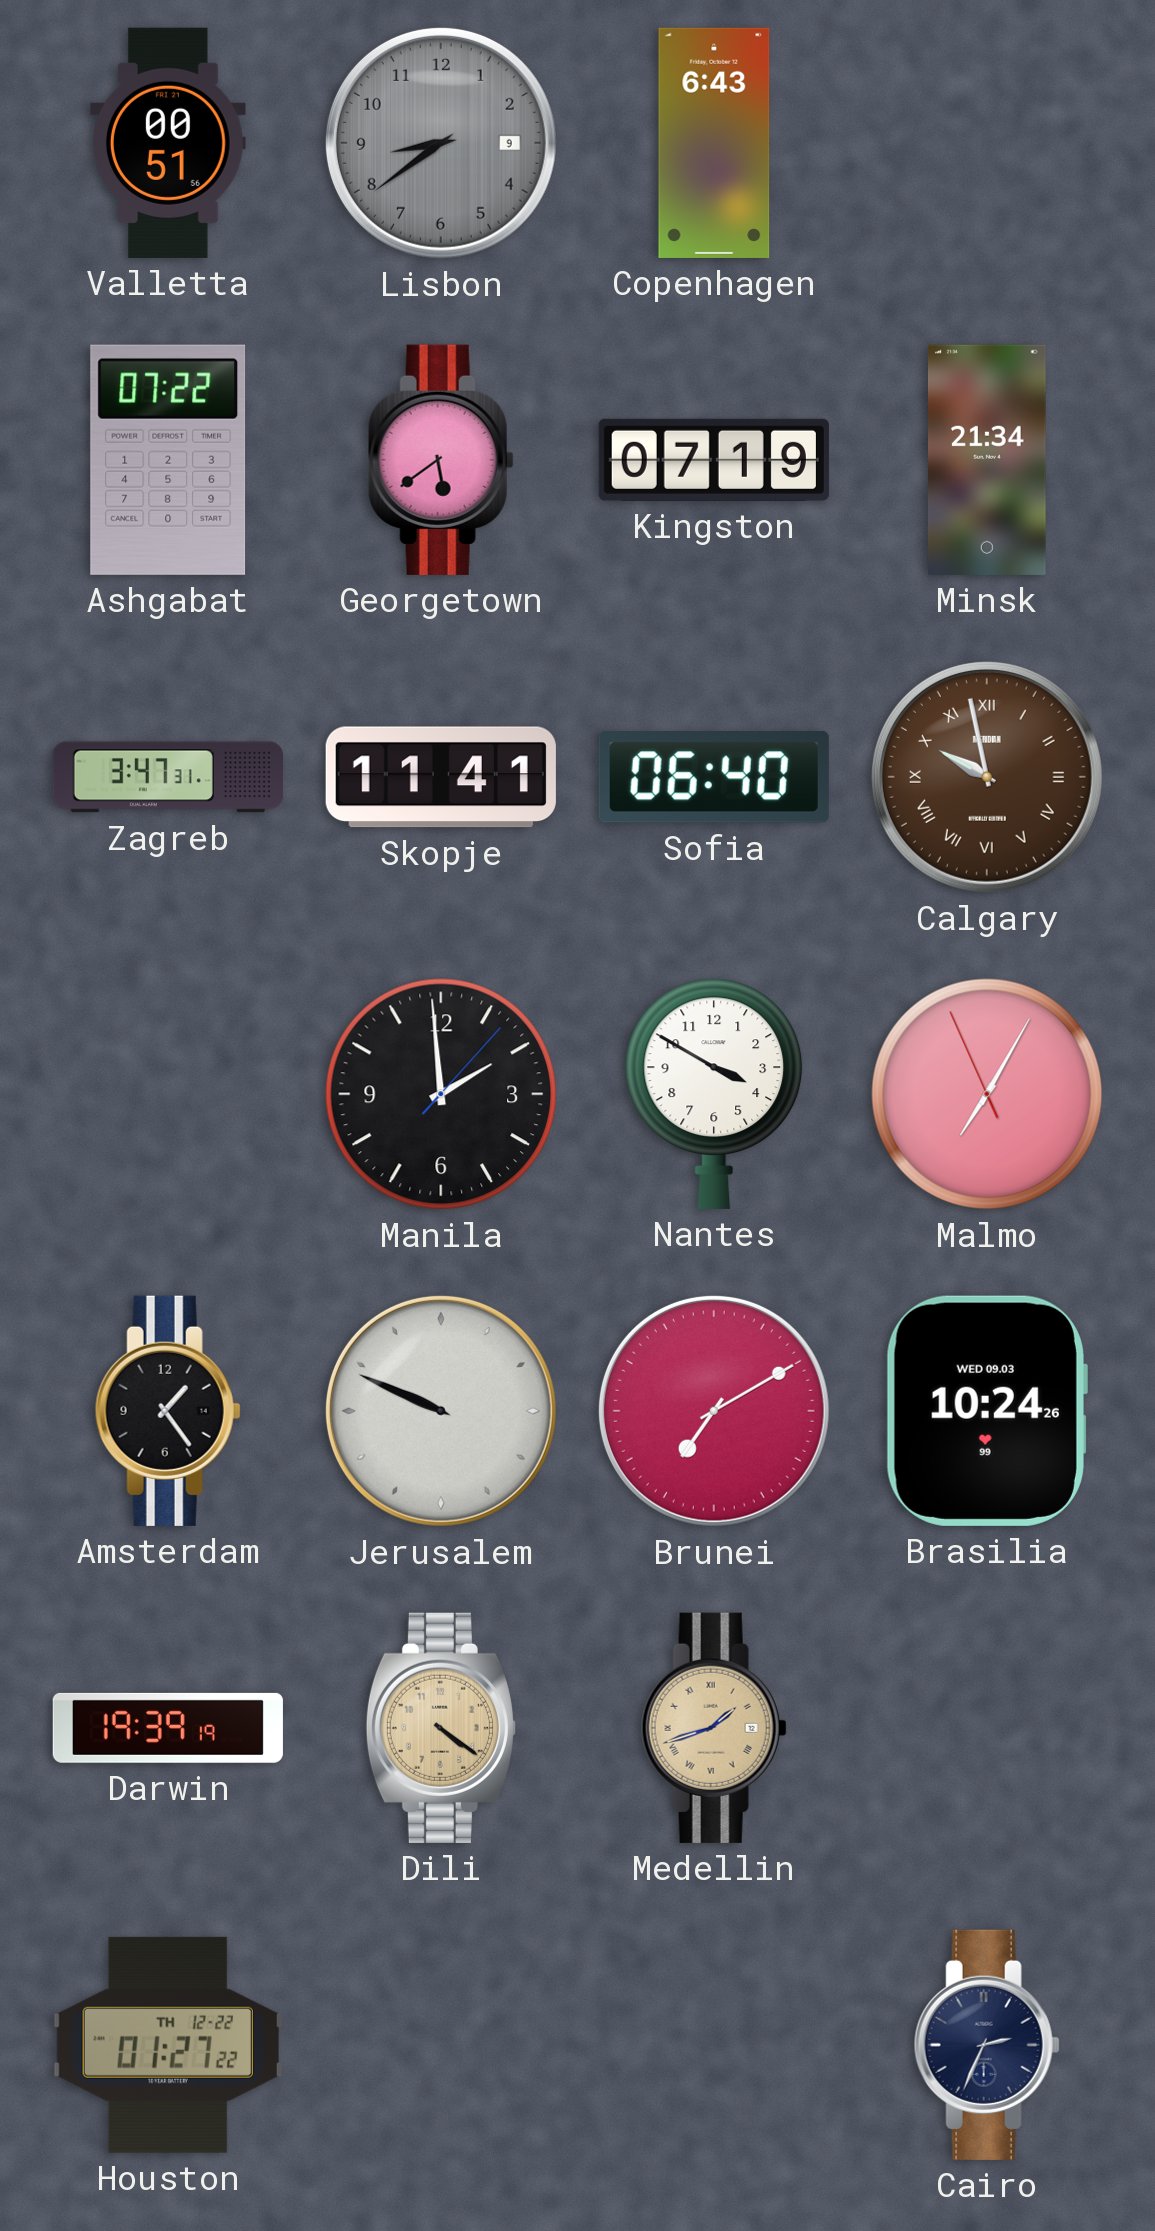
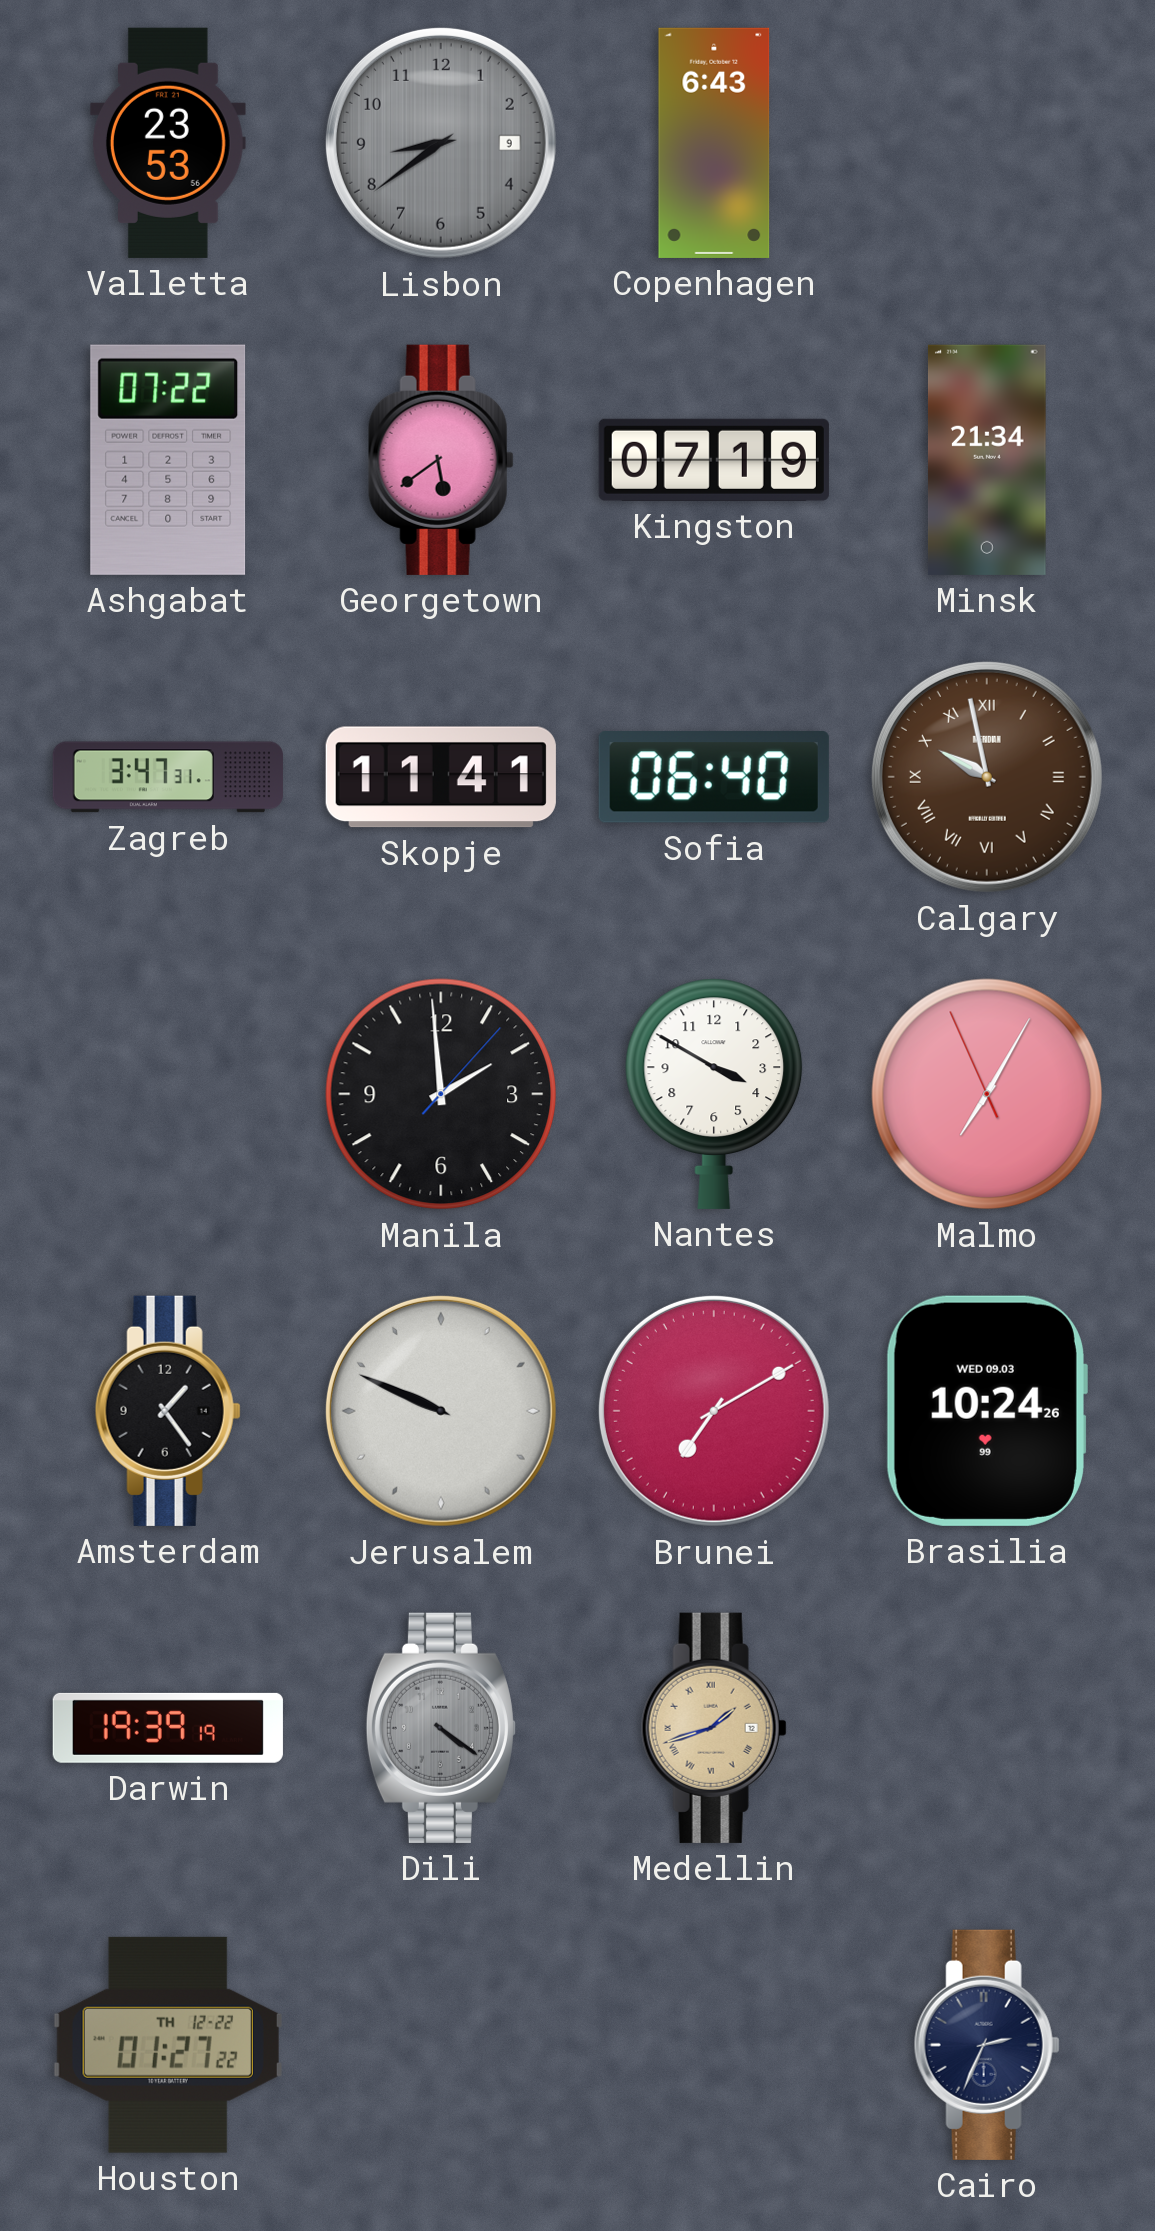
Valletta: 00:51 -> 23:53
Dili dial: champagne -> grey
